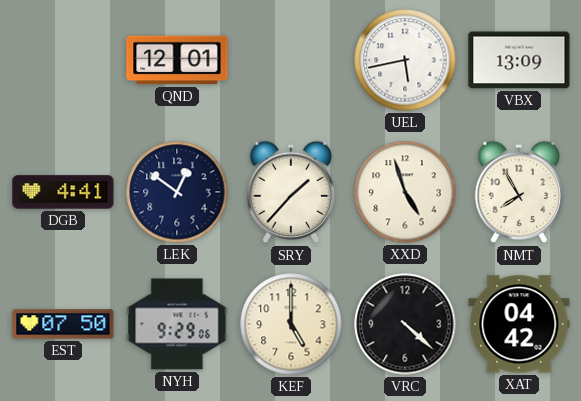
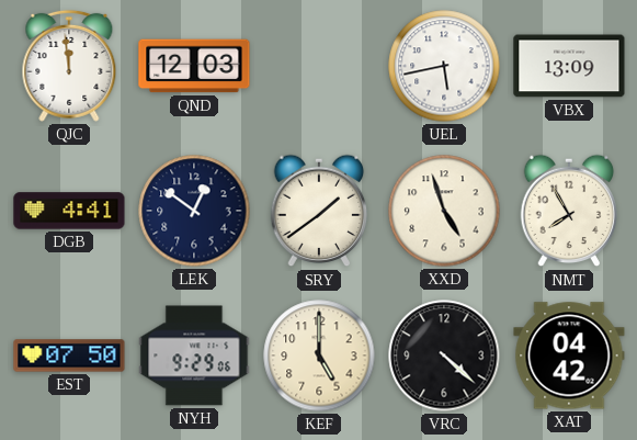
QJC: none -> 11:59
QND: 12:01 -> 12:03
SRY: 1:37 -> 1:39
